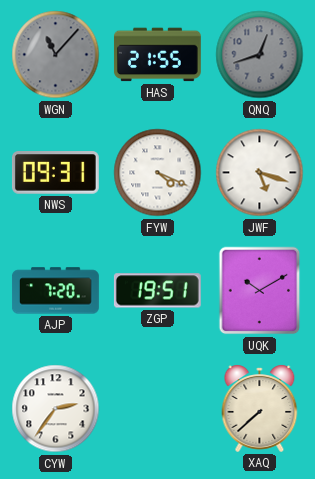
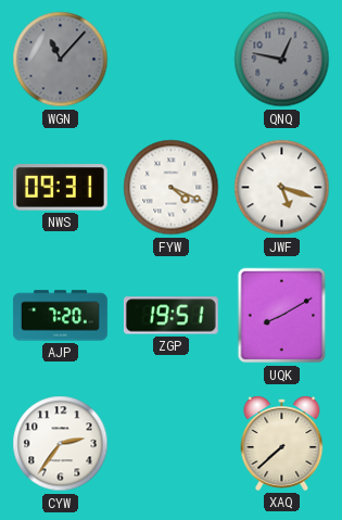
HAS: 21:55 -> none
QNQ: 12:42 -> 12:47
UQK: 10:10 -> 8:10
